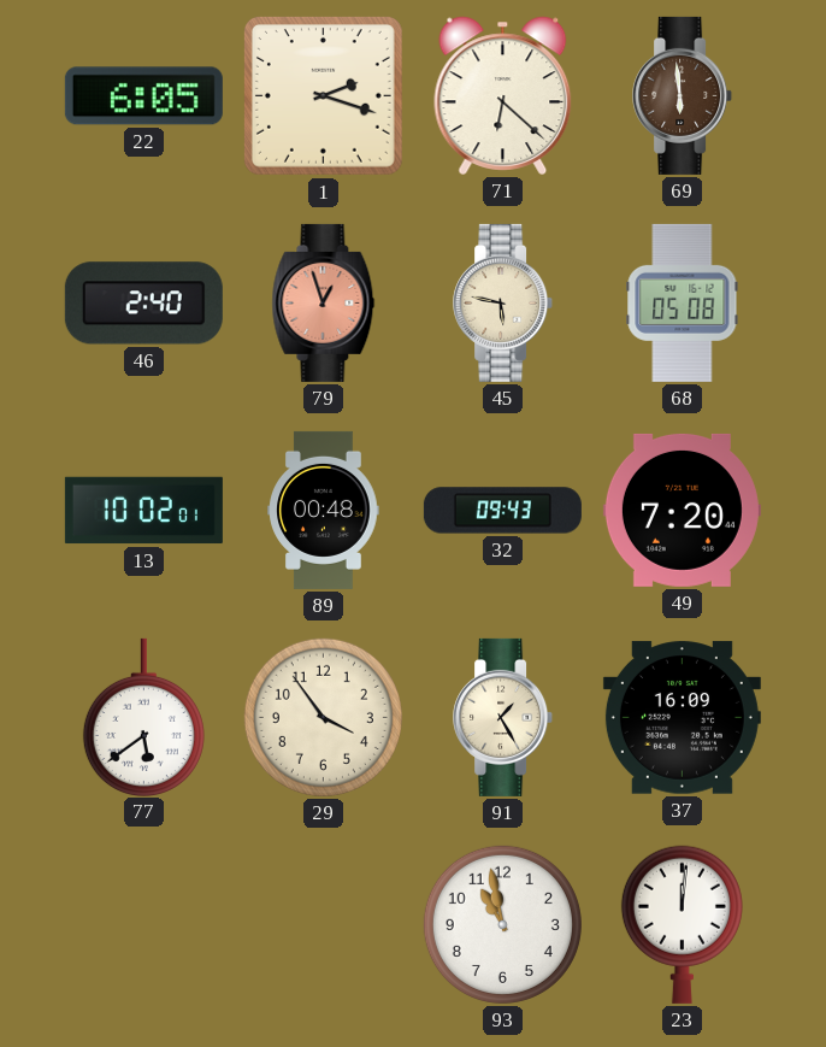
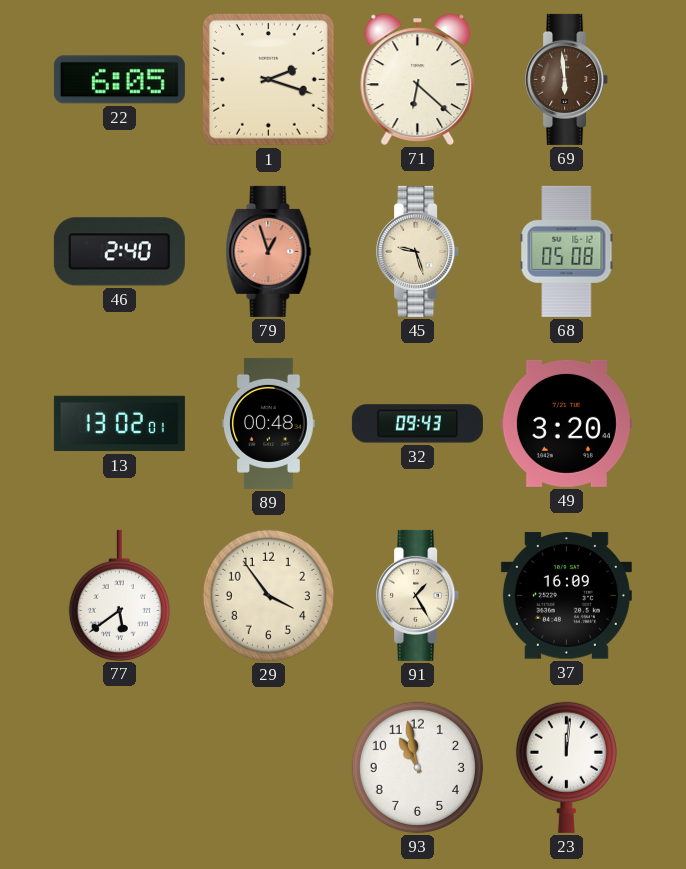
45: 5:47 -> 9:27
13: 10:02 -> 13:02
49: 7:20 -> 3:20
